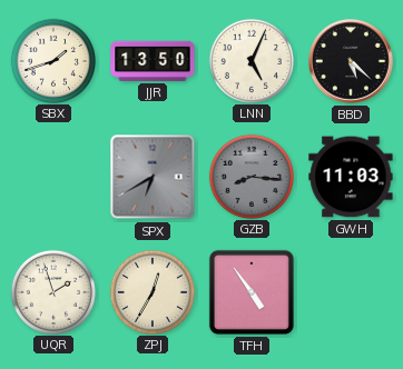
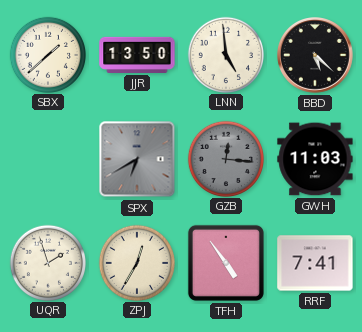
SBX: 1:42 -> 1:38
LNN: 5:04 -> 4:59
GZB: 8:16 -> 12:16
RRF: none -> 7:41
